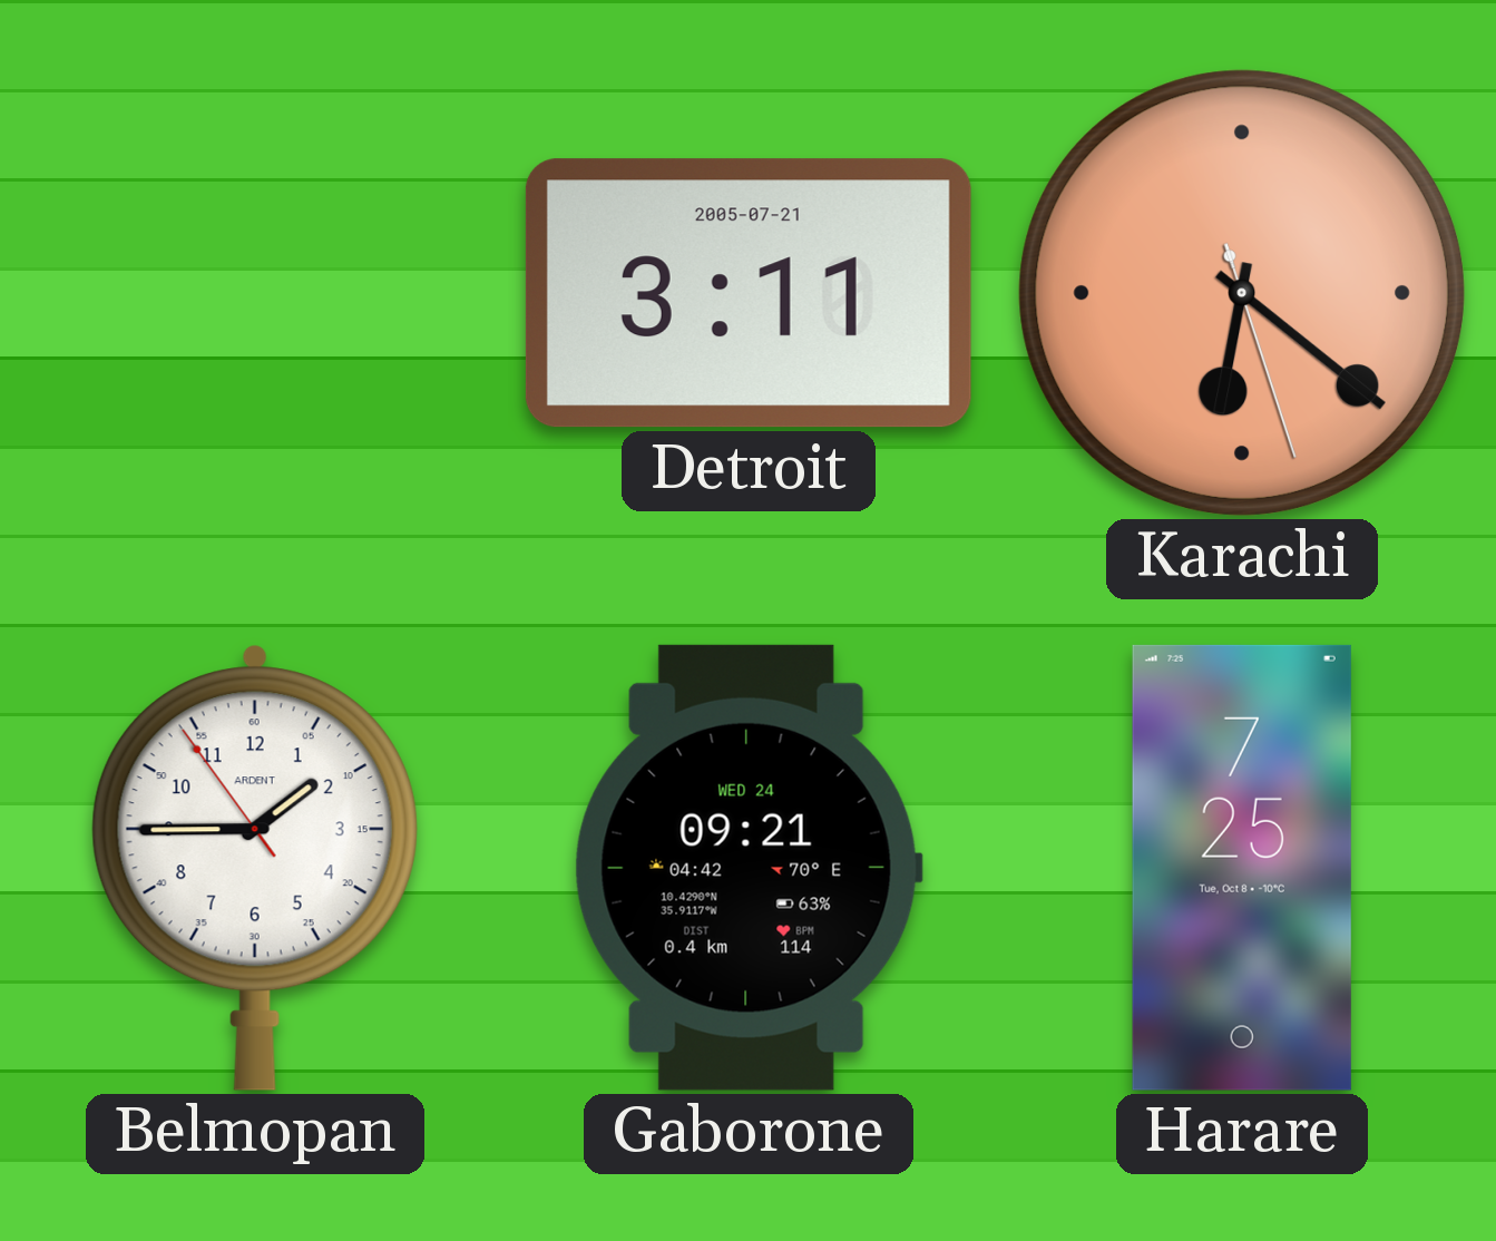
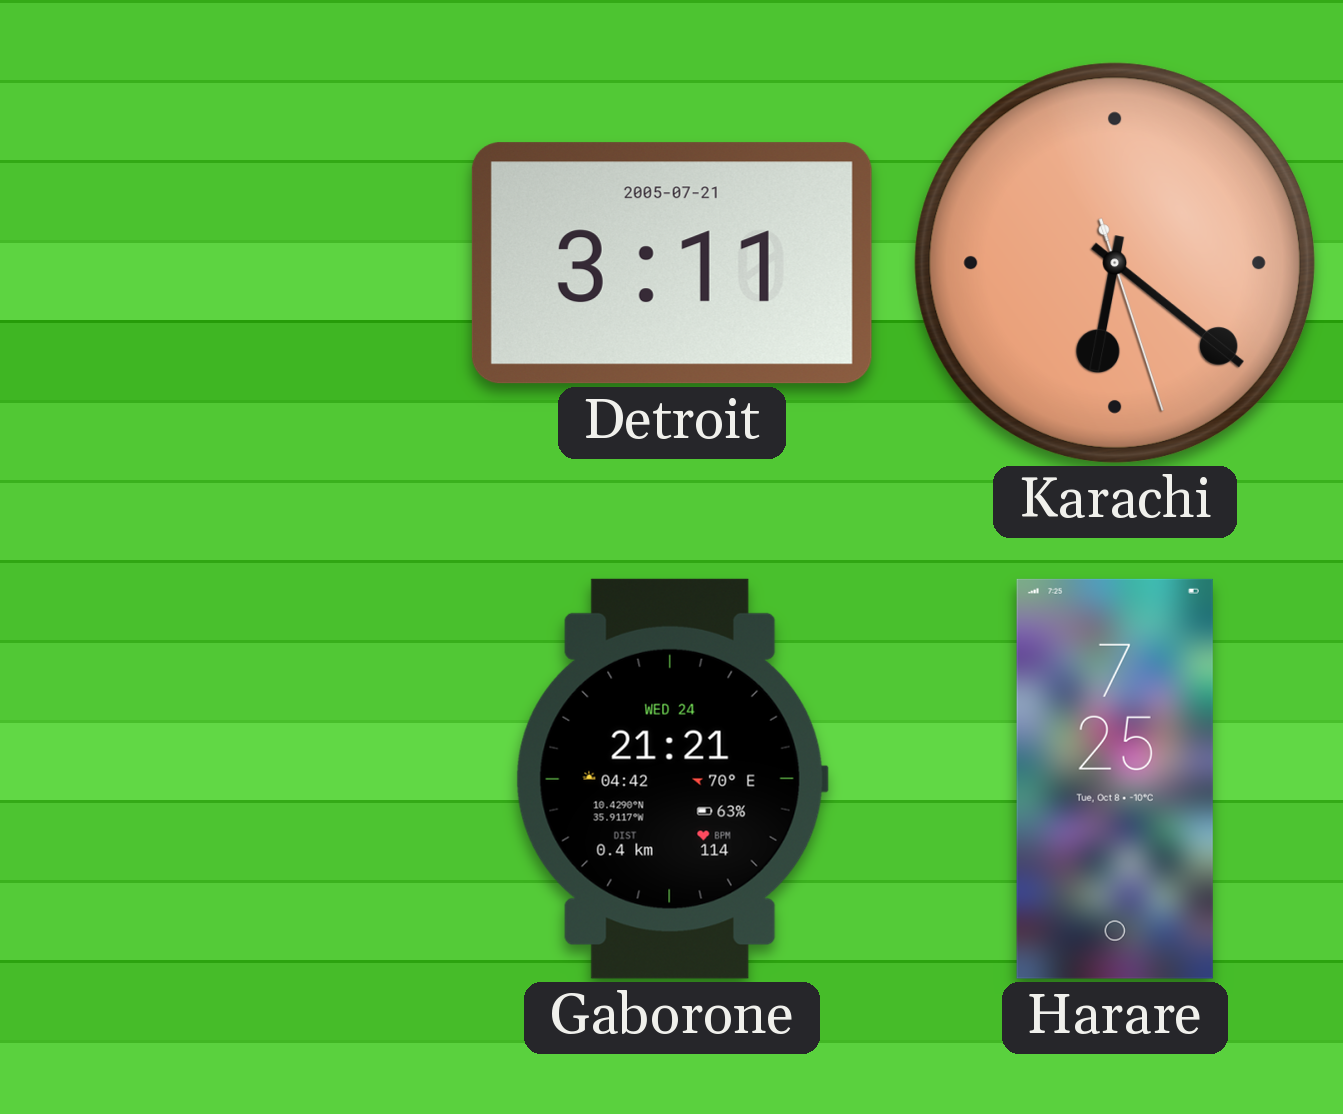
Belmopan: 1:44 -> none
Gaborone: 09:21 -> 21:21
